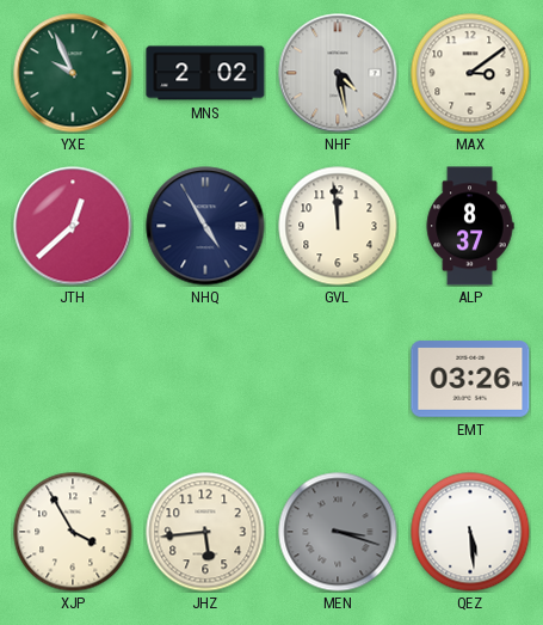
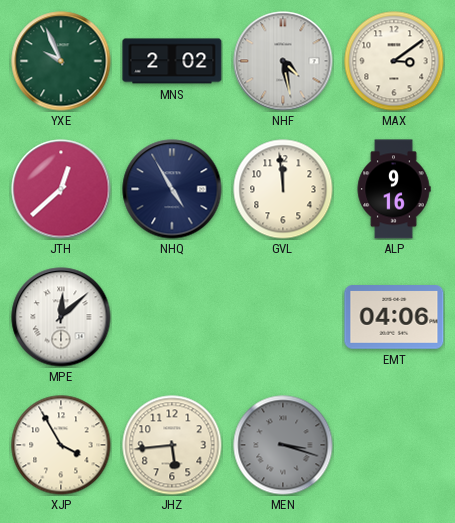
ALP: 8:37 -> 9:16
MPE: none -> 12:08
EMT: 03:26 -> 04:06
QEZ: 5:29 -> none
